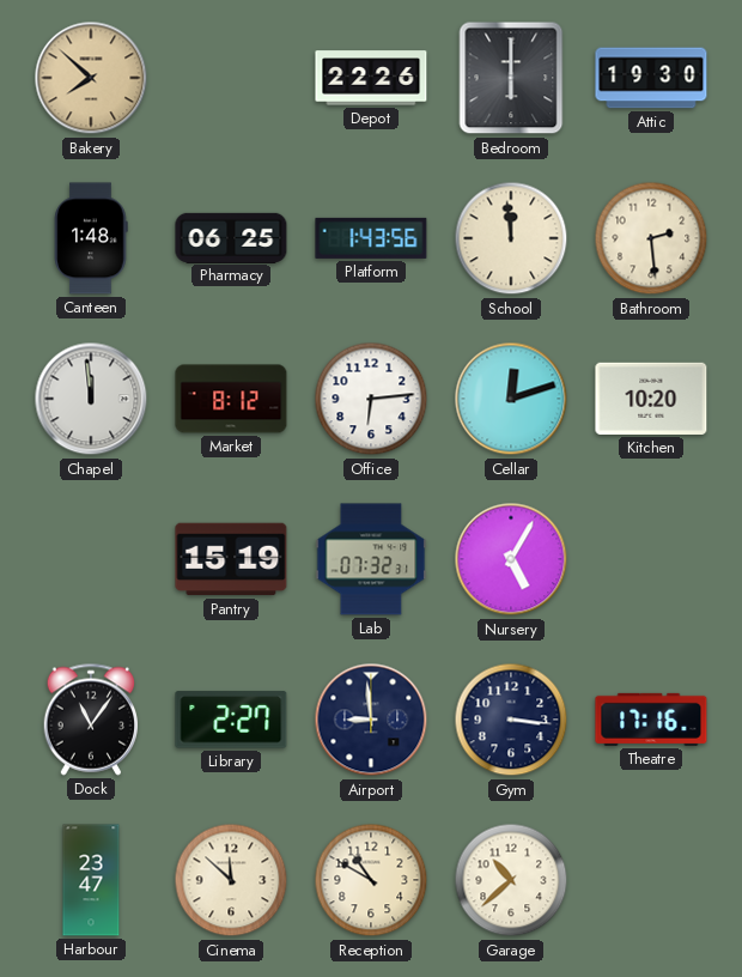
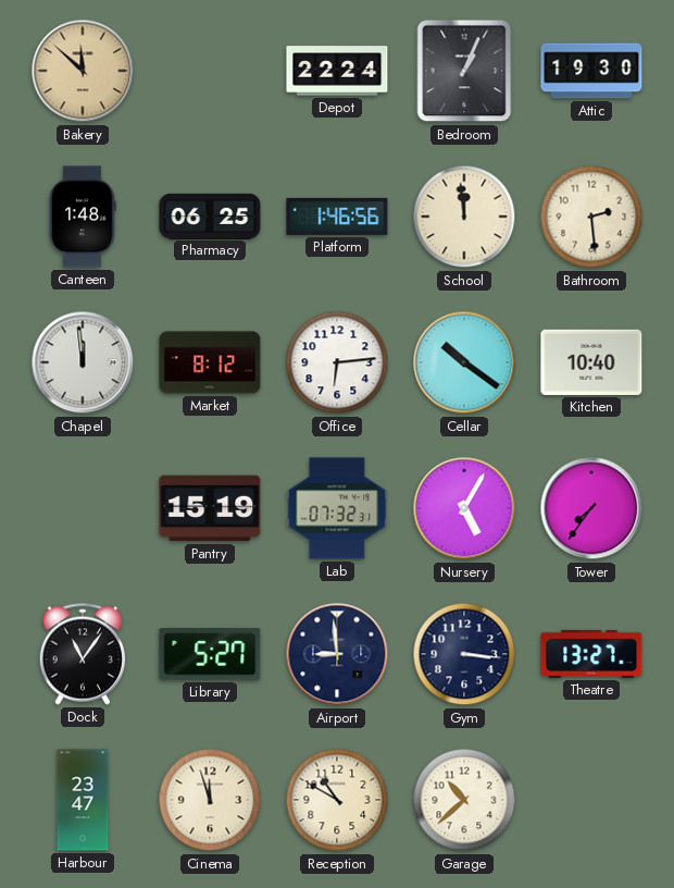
Bakery: 7:52 -> 11:52
Depot: 22:26 -> 22:24
Bedroom: 6:00 -> 1:04
Platform: 1:43 -> 1:46
Cellar: 12:12 -> 10:21
Kitchen: 10:20 -> 10:40
Tower: none -> 7:36
Library: 2:27 -> 5:27
Theatre: 17:16 -> 13:27
Cinema: 11:52 -> 11:57
